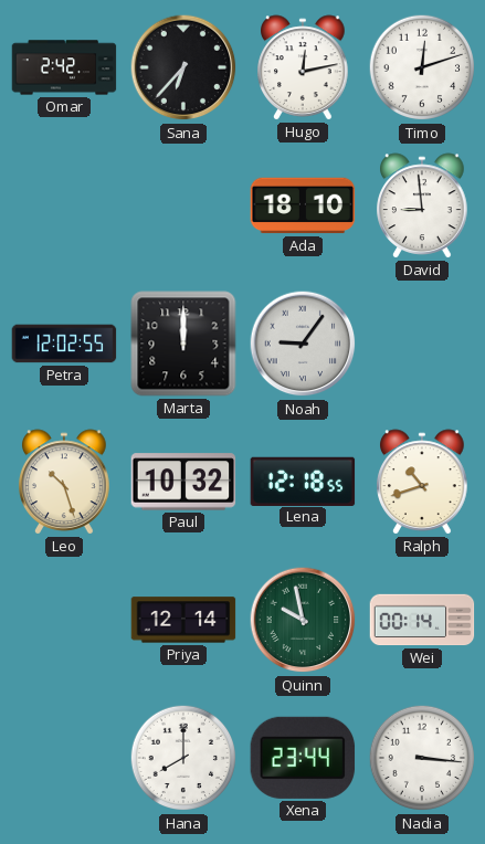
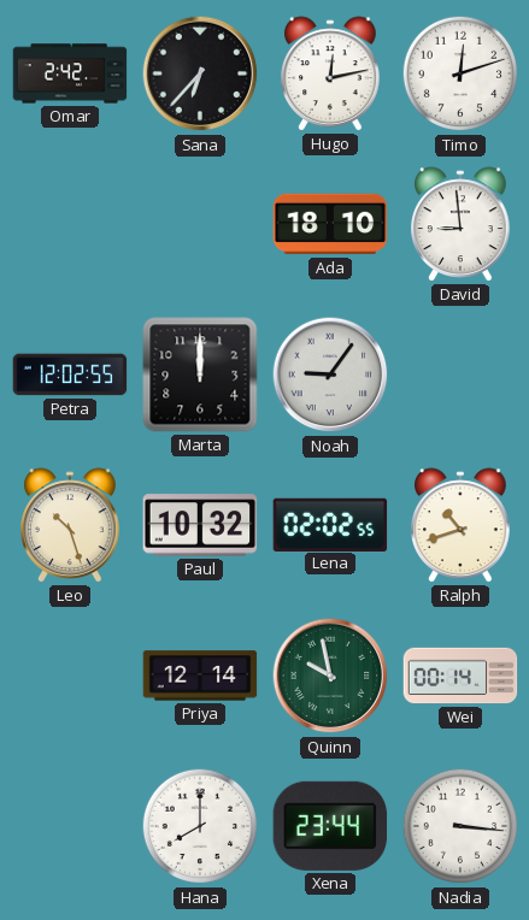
Lena: 12:18 -> 02:02
